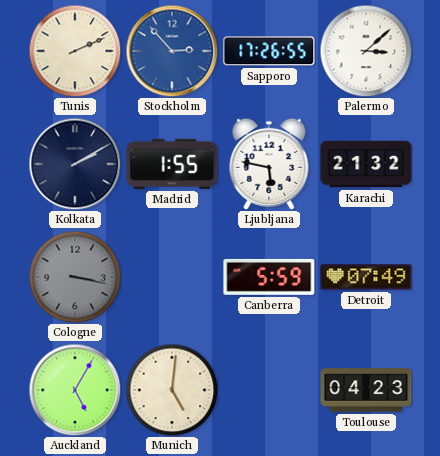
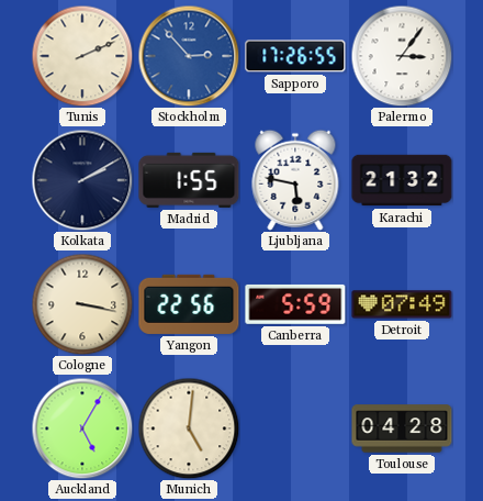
Palermo: 3:08 -> 3:06
Cologne dial: grey -> cream
Yangon: none -> 22:56
Toulouse: 04:23 -> 04:28
